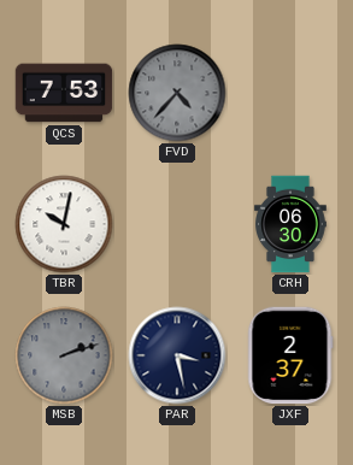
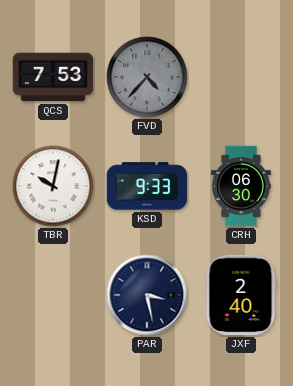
KSD: none -> 9:33
MSB: 2:12 -> none
JXF: 2:37 -> 2:40
